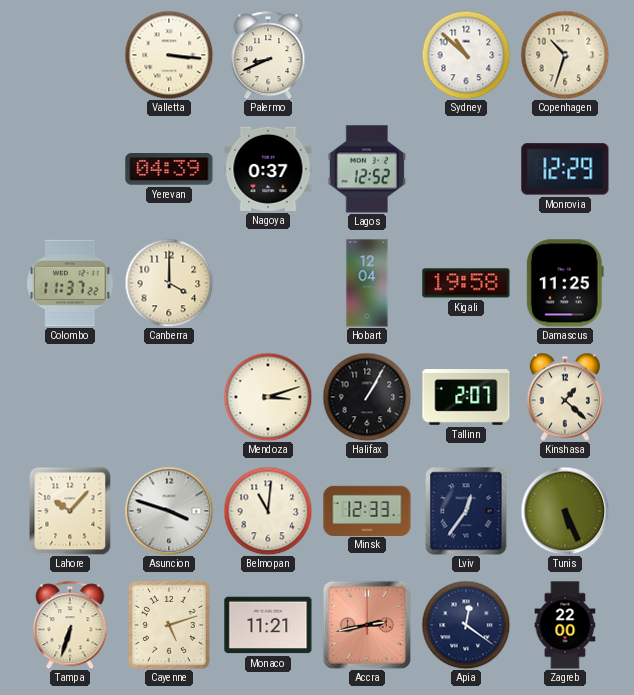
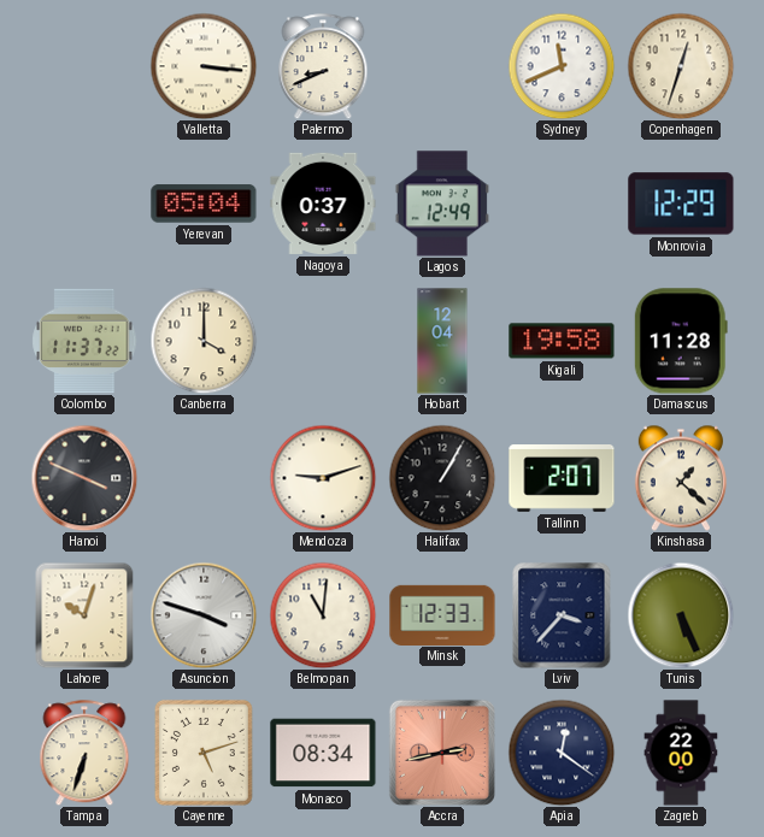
Sydney: 10:52 -> 11:41
Copenhagen: 10:33 -> 12:33
Yerevan: 04:39 -> 05:04
Lagos: 12:52 -> 12:49
Damascus: 11:25 -> 11:28
Hanoi: none -> 3:49
Mendoza: 3:12 -> 9:12
Lahore: 10:07 -> 10:03
Lviv: 12:36 -> 3:37
Monaco: 11:21 -> 08:34
